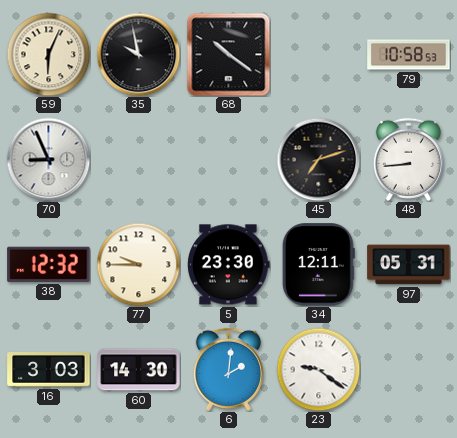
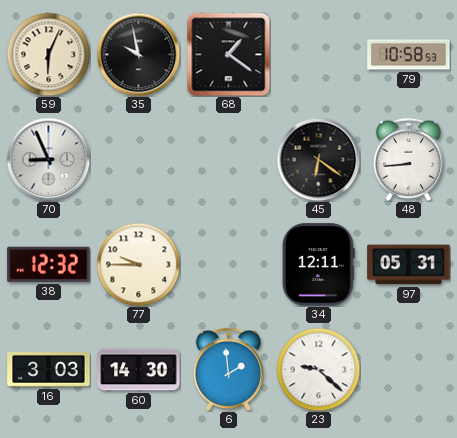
68: 10:21 -> 1:21
45: 7:12 -> 6:21
5: 23:30 -> none
6: 2:01 -> 1:59
23: 9:21 -> 9:22
